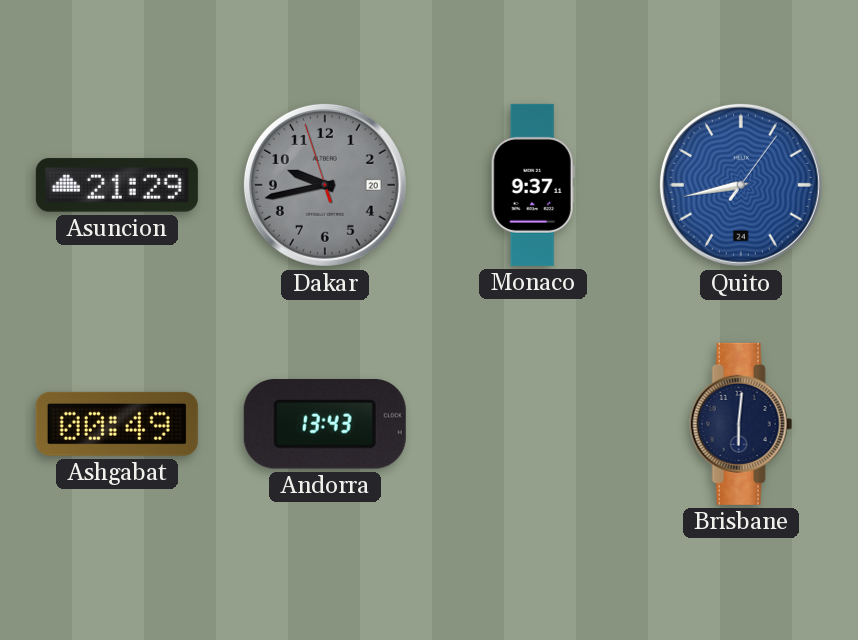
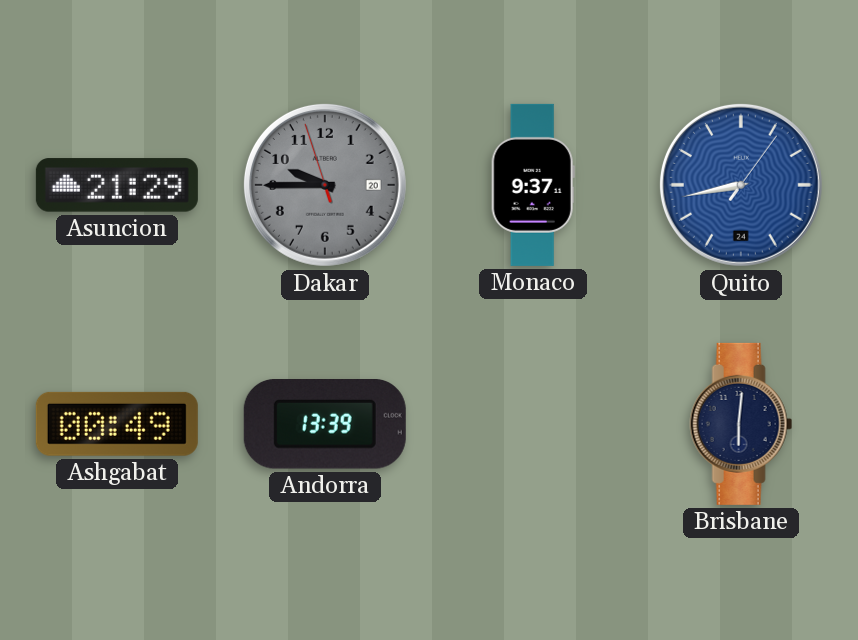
Dakar: 9:42 -> 9:44
Andorra: 13:43 -> 13:39
